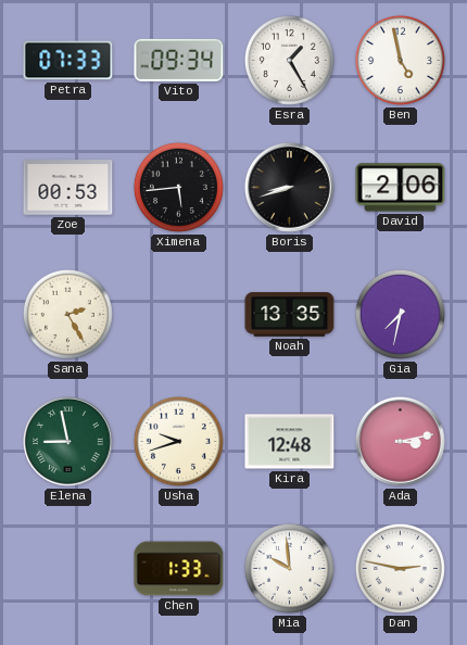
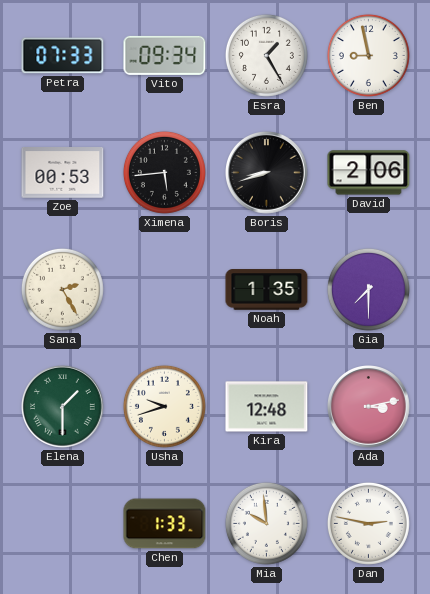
Ben: 4:58 -> 8:58
Noah: 13:35 -> 1:35
Gia: 7:32 -> 7:30
Elena: 8:58 -> 1:30
